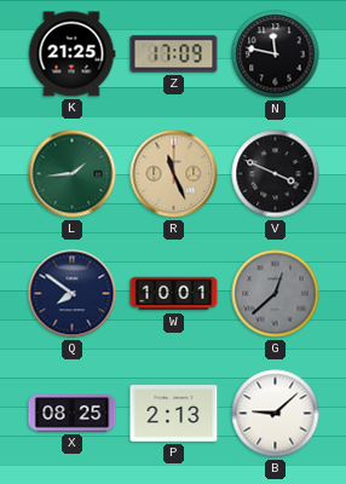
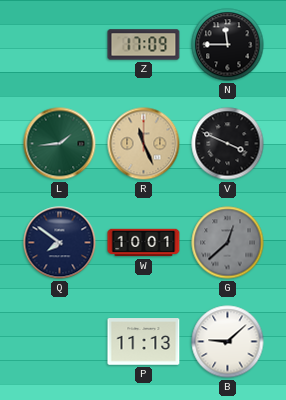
K: 21:25 -> none
N: 11:47 -> 11:45
X: 08:25 -> none
P: 2:13 -> 11:13
